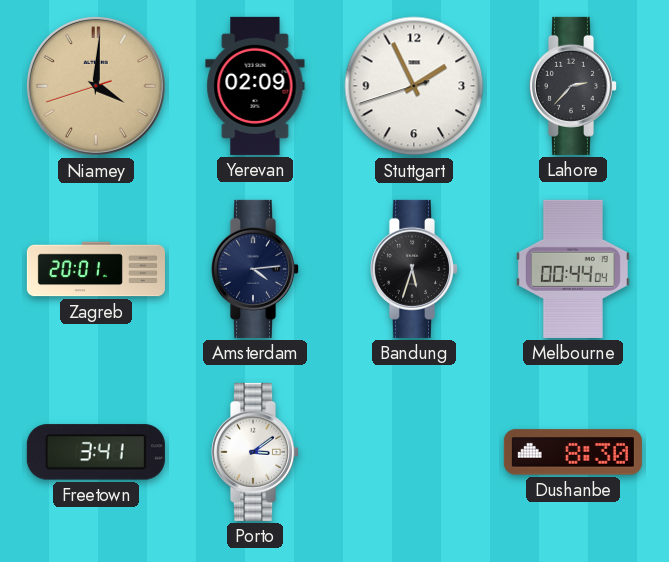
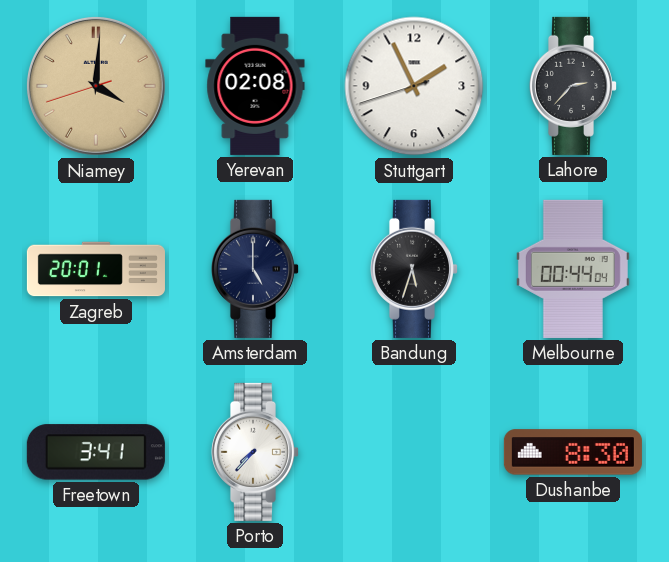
Yerevan: 02:09 -> 02:08
Amsterdam: 4:14 -> 5:00
Porto: 3:09 -> 7:37
